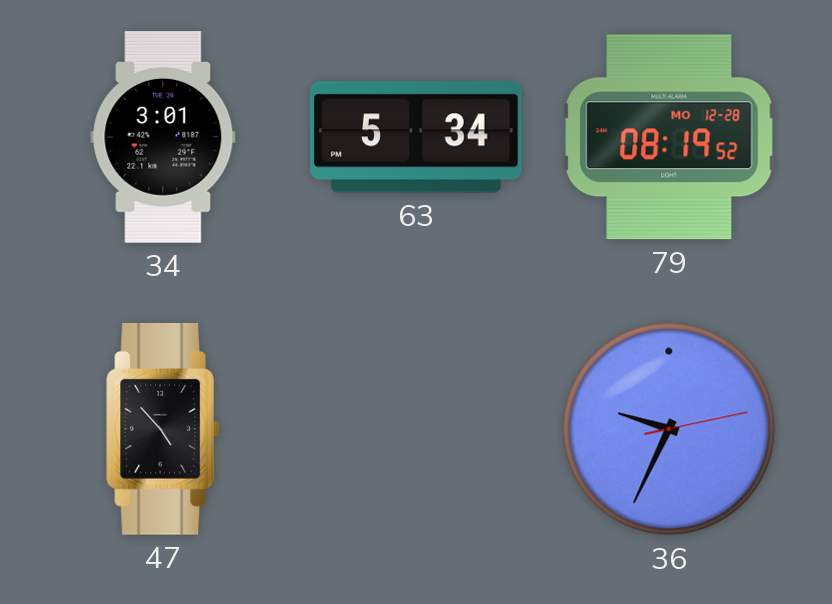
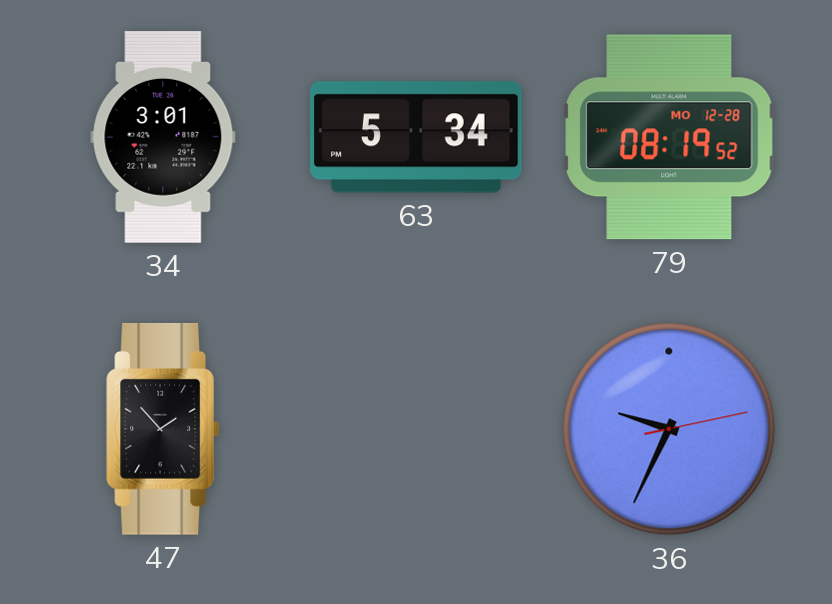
47: 4:53 -> 1:53
